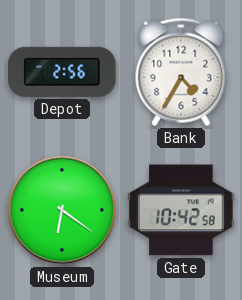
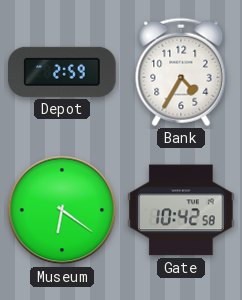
Depot: 2:56 -> 2:59
